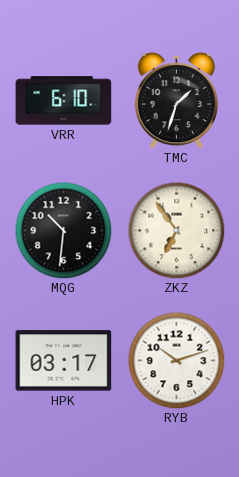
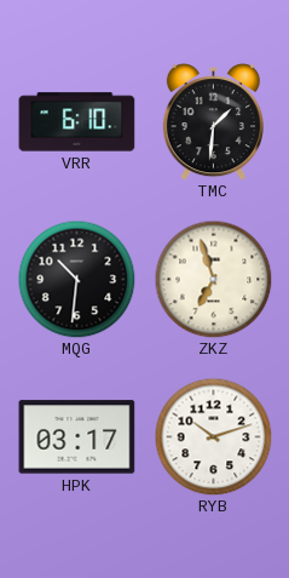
TMC: 1:33 -> 1:31
ZKZ: 6:54 -> 6:57
